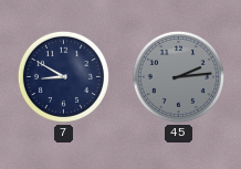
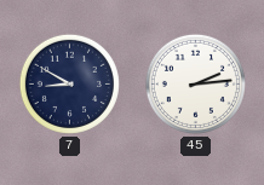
45 dial: grey -> white
